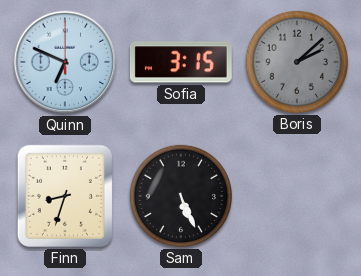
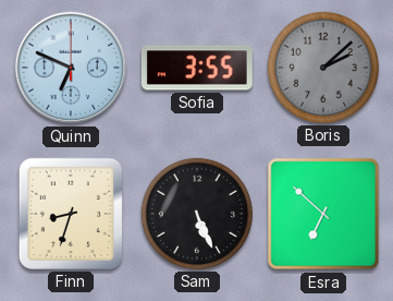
Sofia: 3:15 -> 3:55
Esra: none -> 6:52
